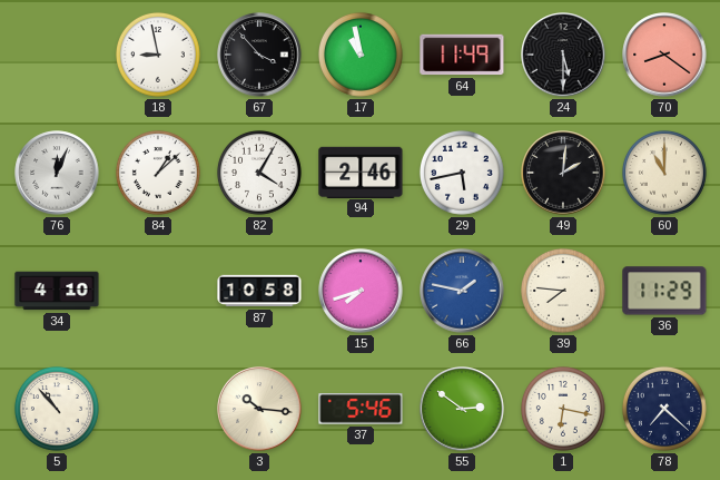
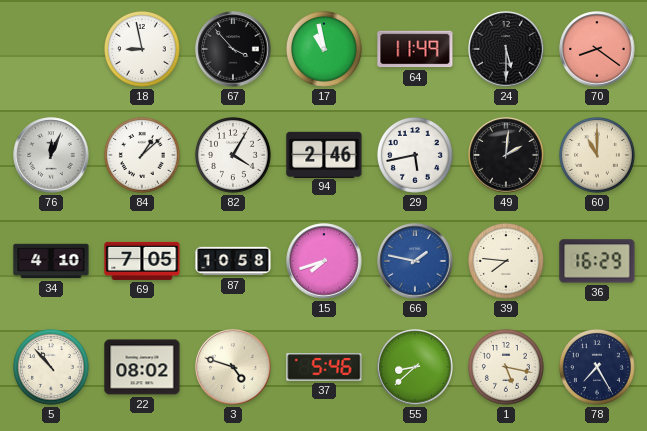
69: none -> 7:05
36: 11:29 -> 16:29
22: none -> 08:02
3: 10:16 -> 4:48
55: 2:51 -> 8:38
1: 6:17 -> 5:17
78: 7:22 -> 7:25
